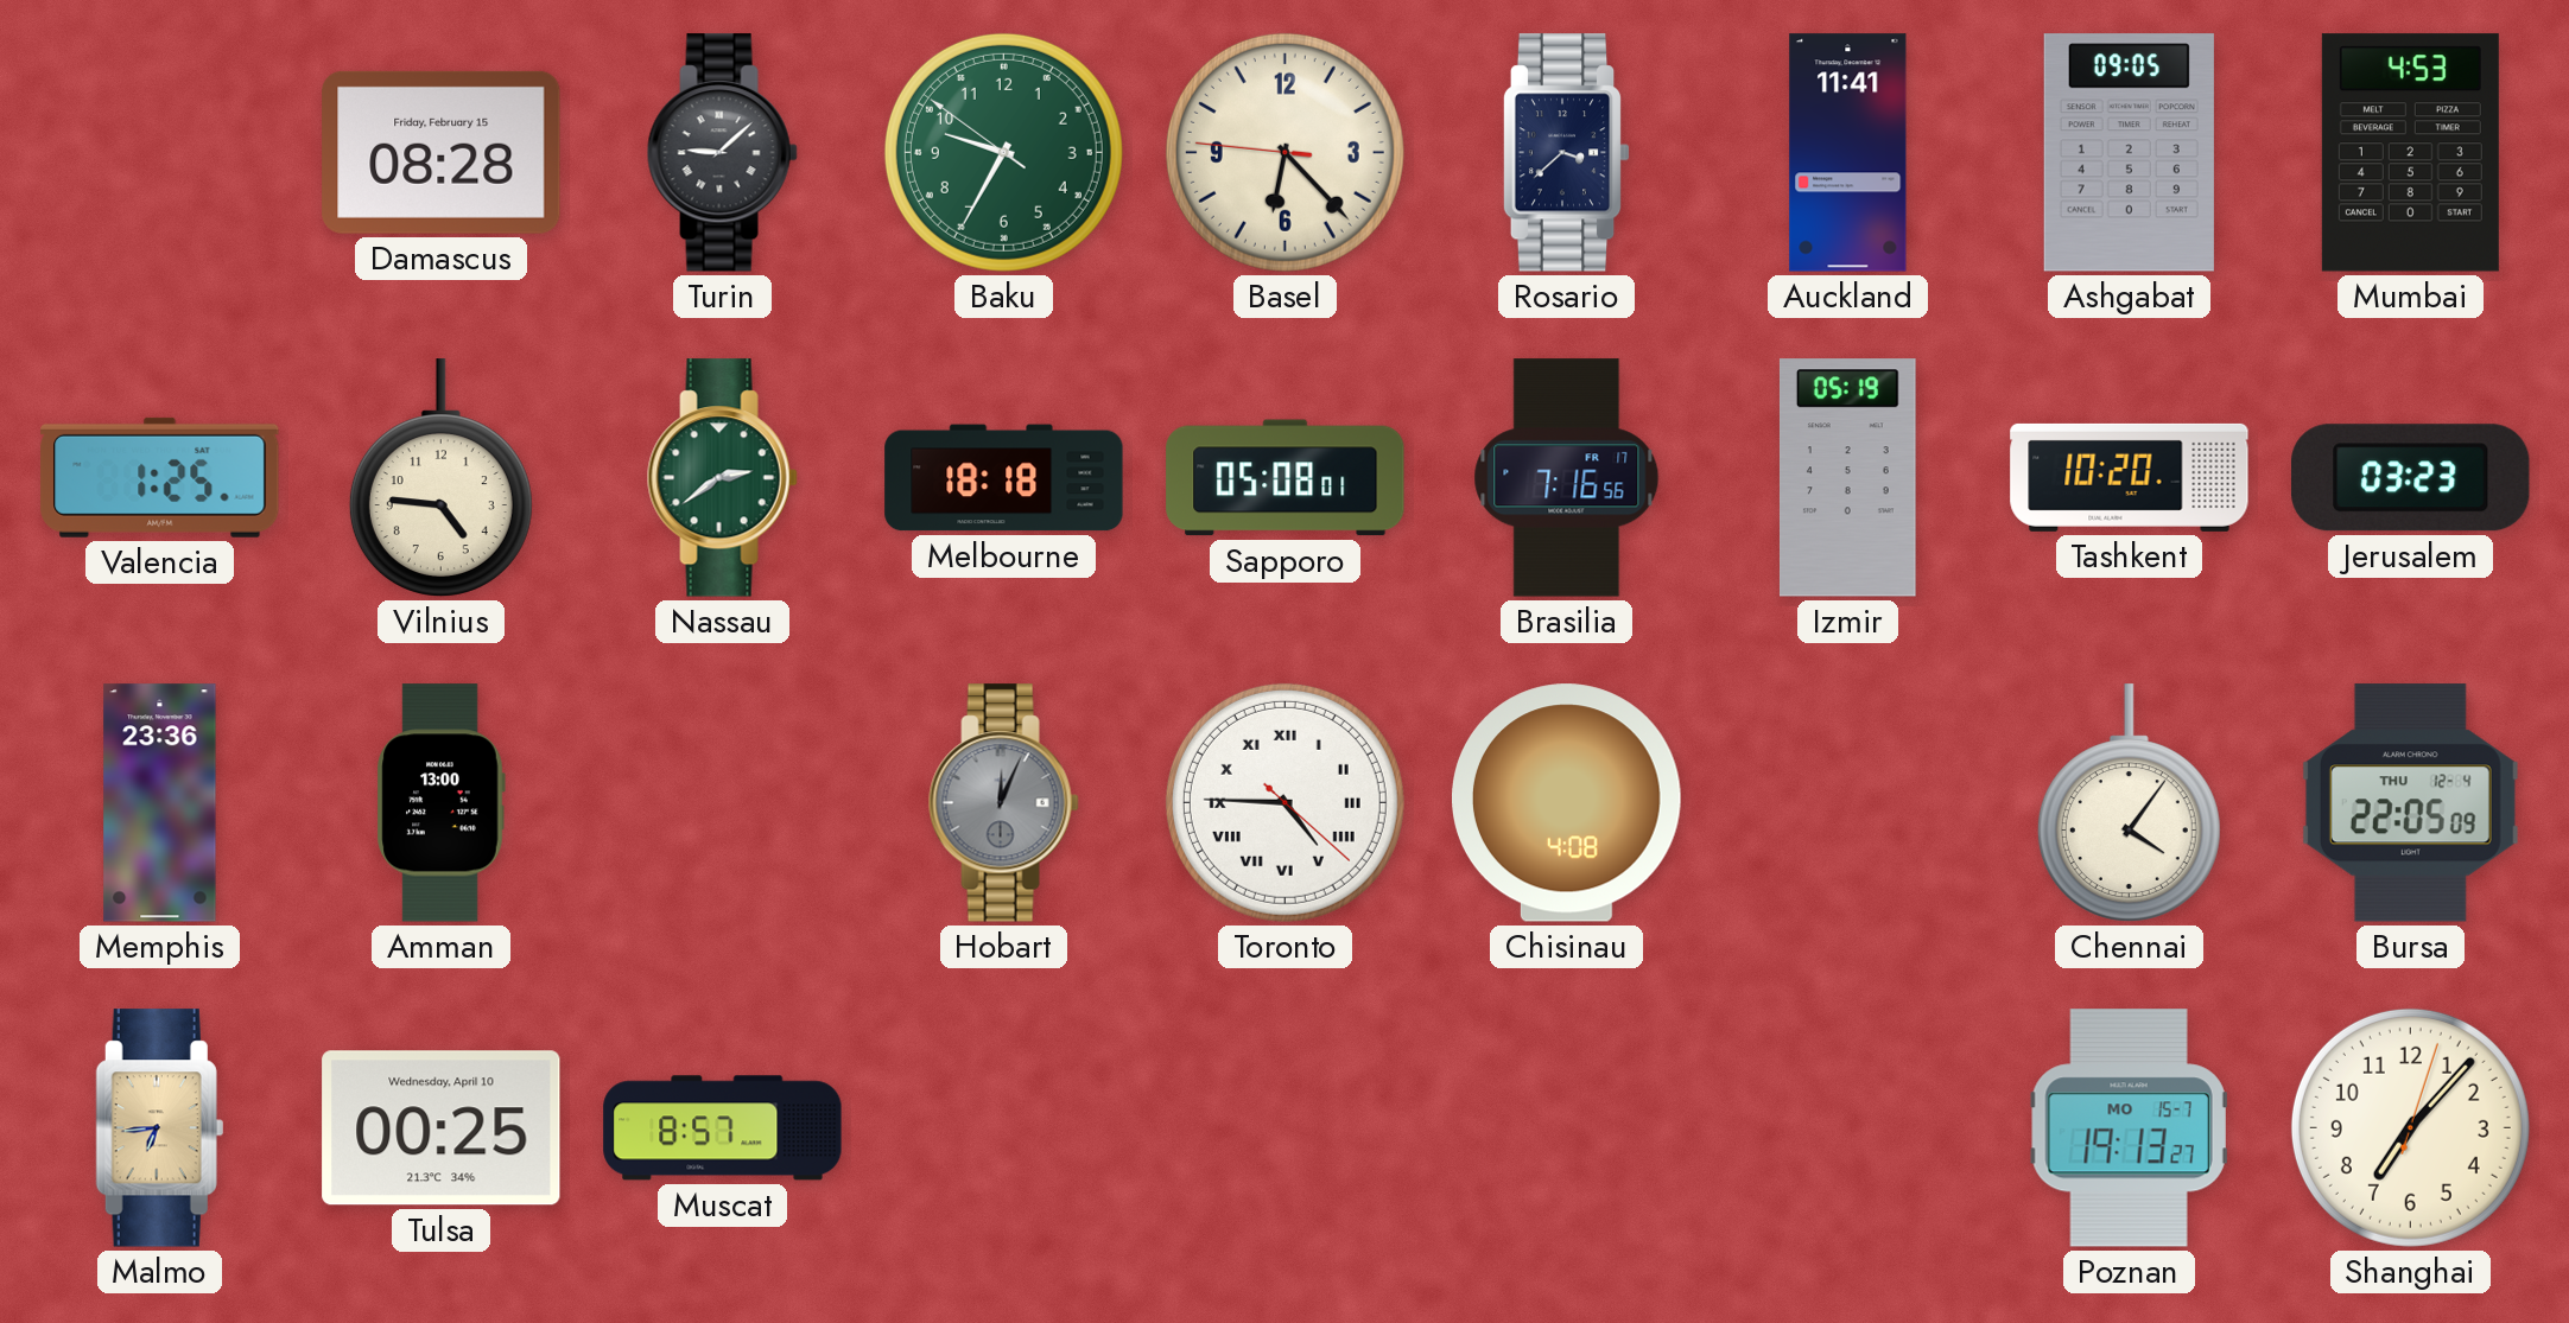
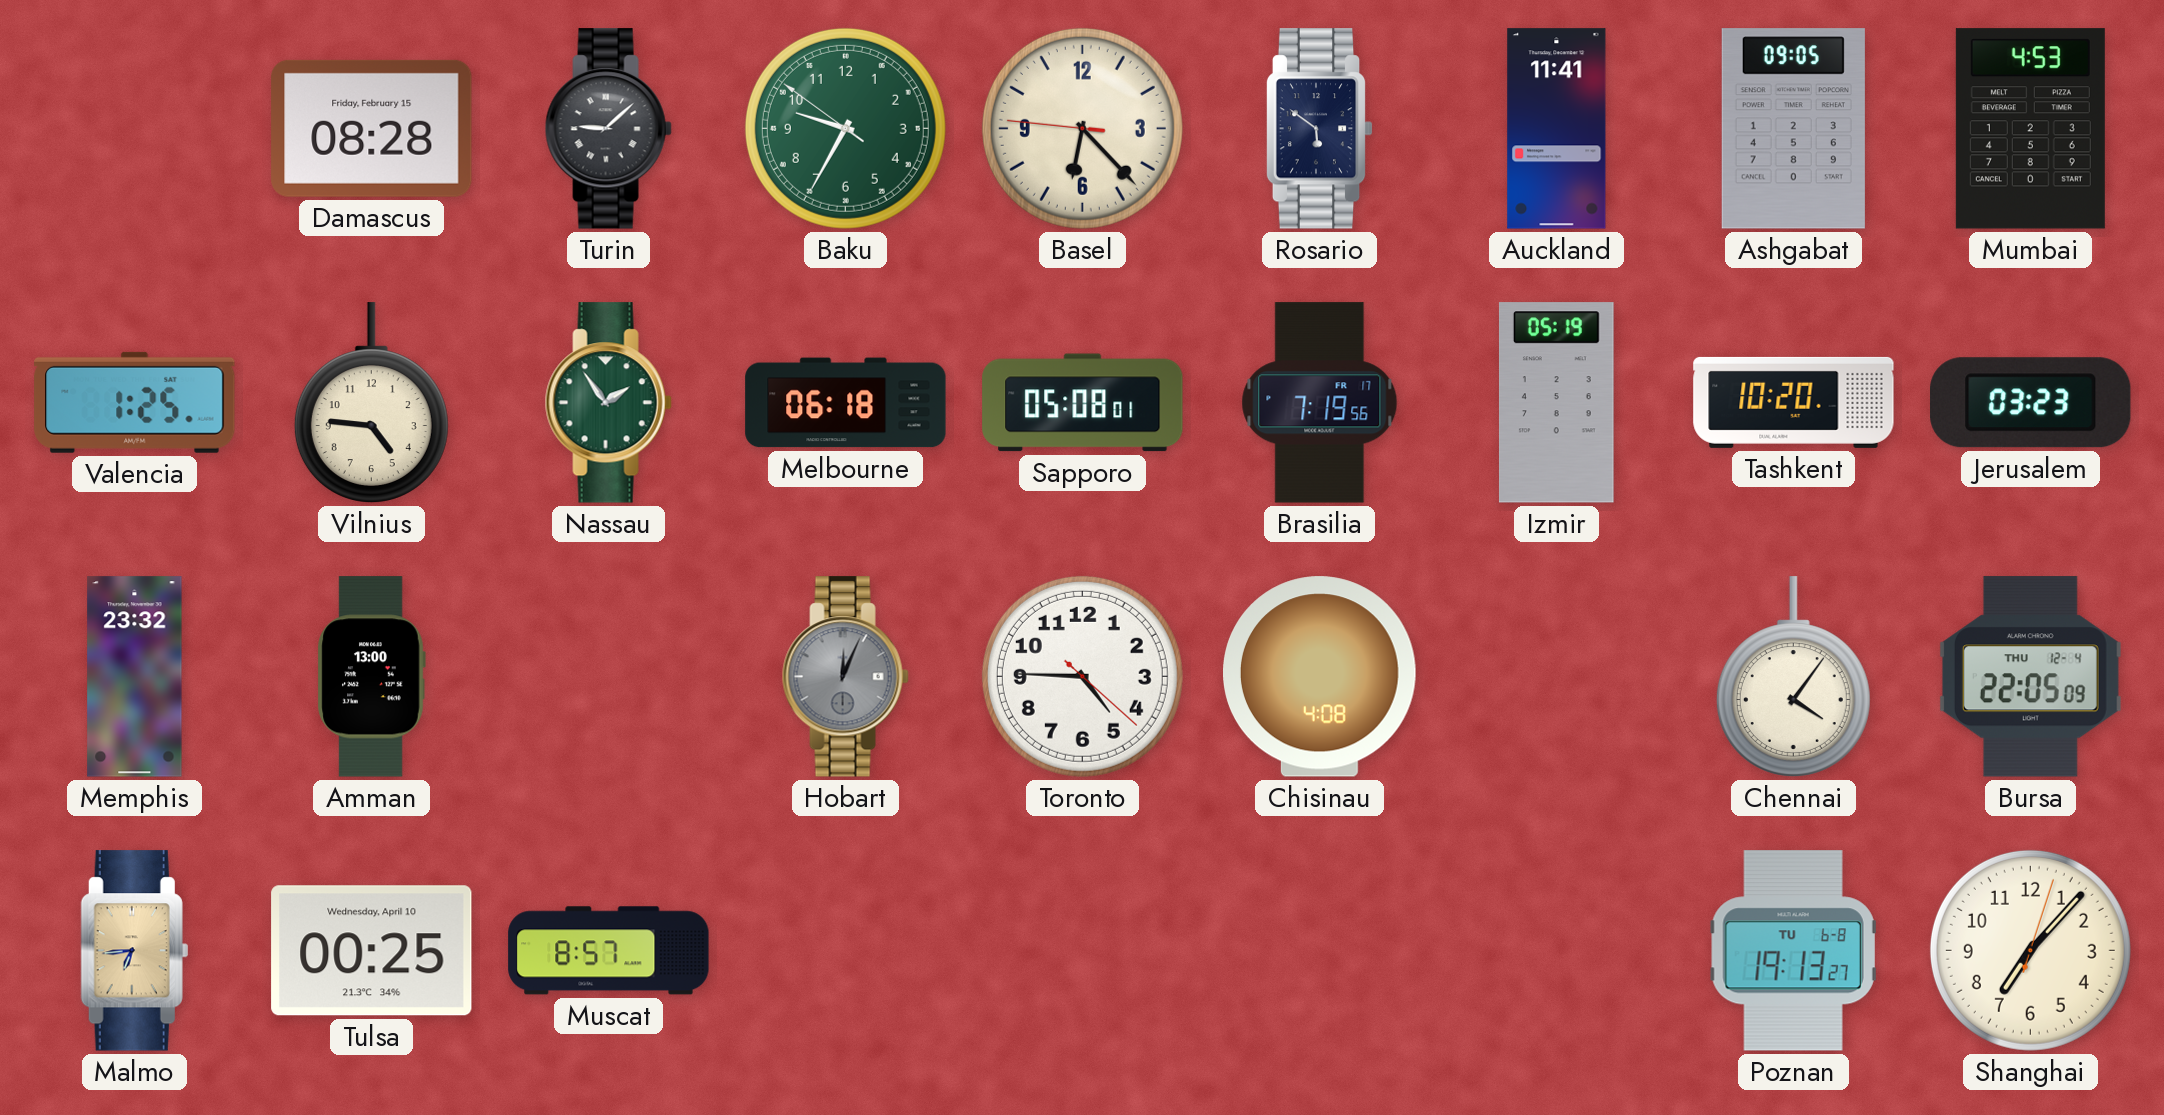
Rosario: 3:38 -> 5:51
Nassau: 2:39 -> 1:54
Melbourne: 18:18 -> 06:18
Brasilia: 7:16 -> 7:19
Memphis: 23:36 -> 23:32
Toronto numerals: Roman -> Arabic
Poznan date: MO 15-7 -> TU 6-8
